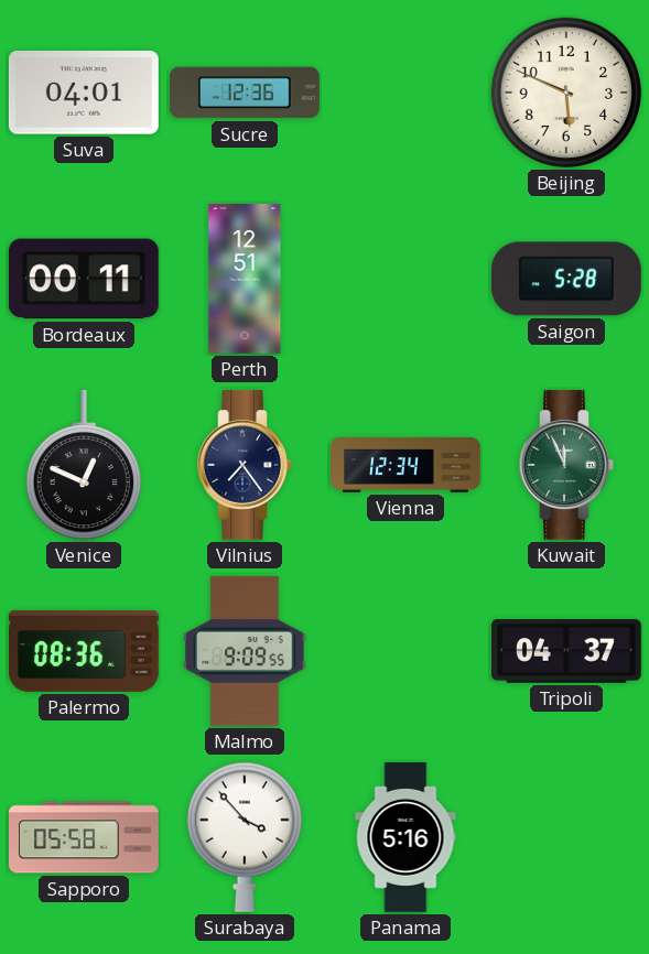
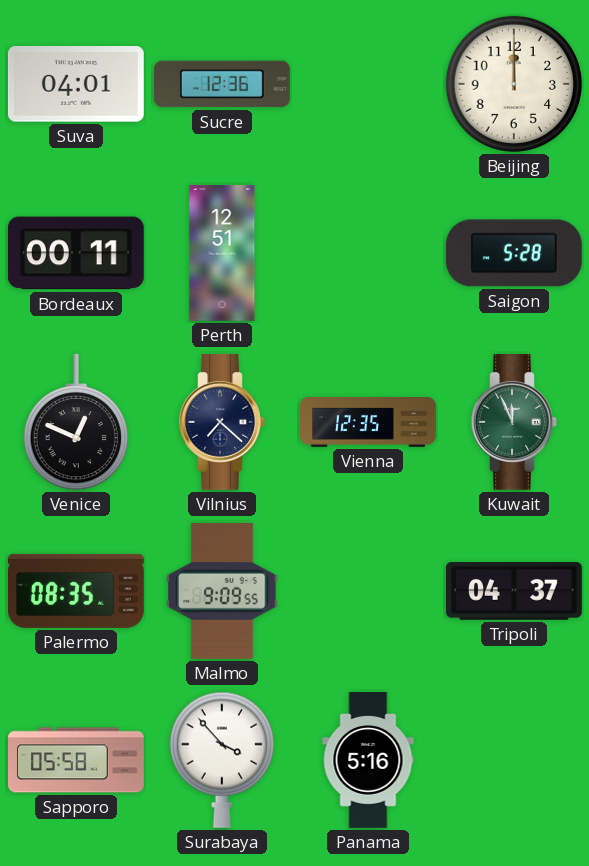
Beijing: 5:49 -> 12:00
Vilnius: 7:24 -> 7:22
Vienna: 12:34 -> 12:35
Palermo: 08:36 -> 08:35
